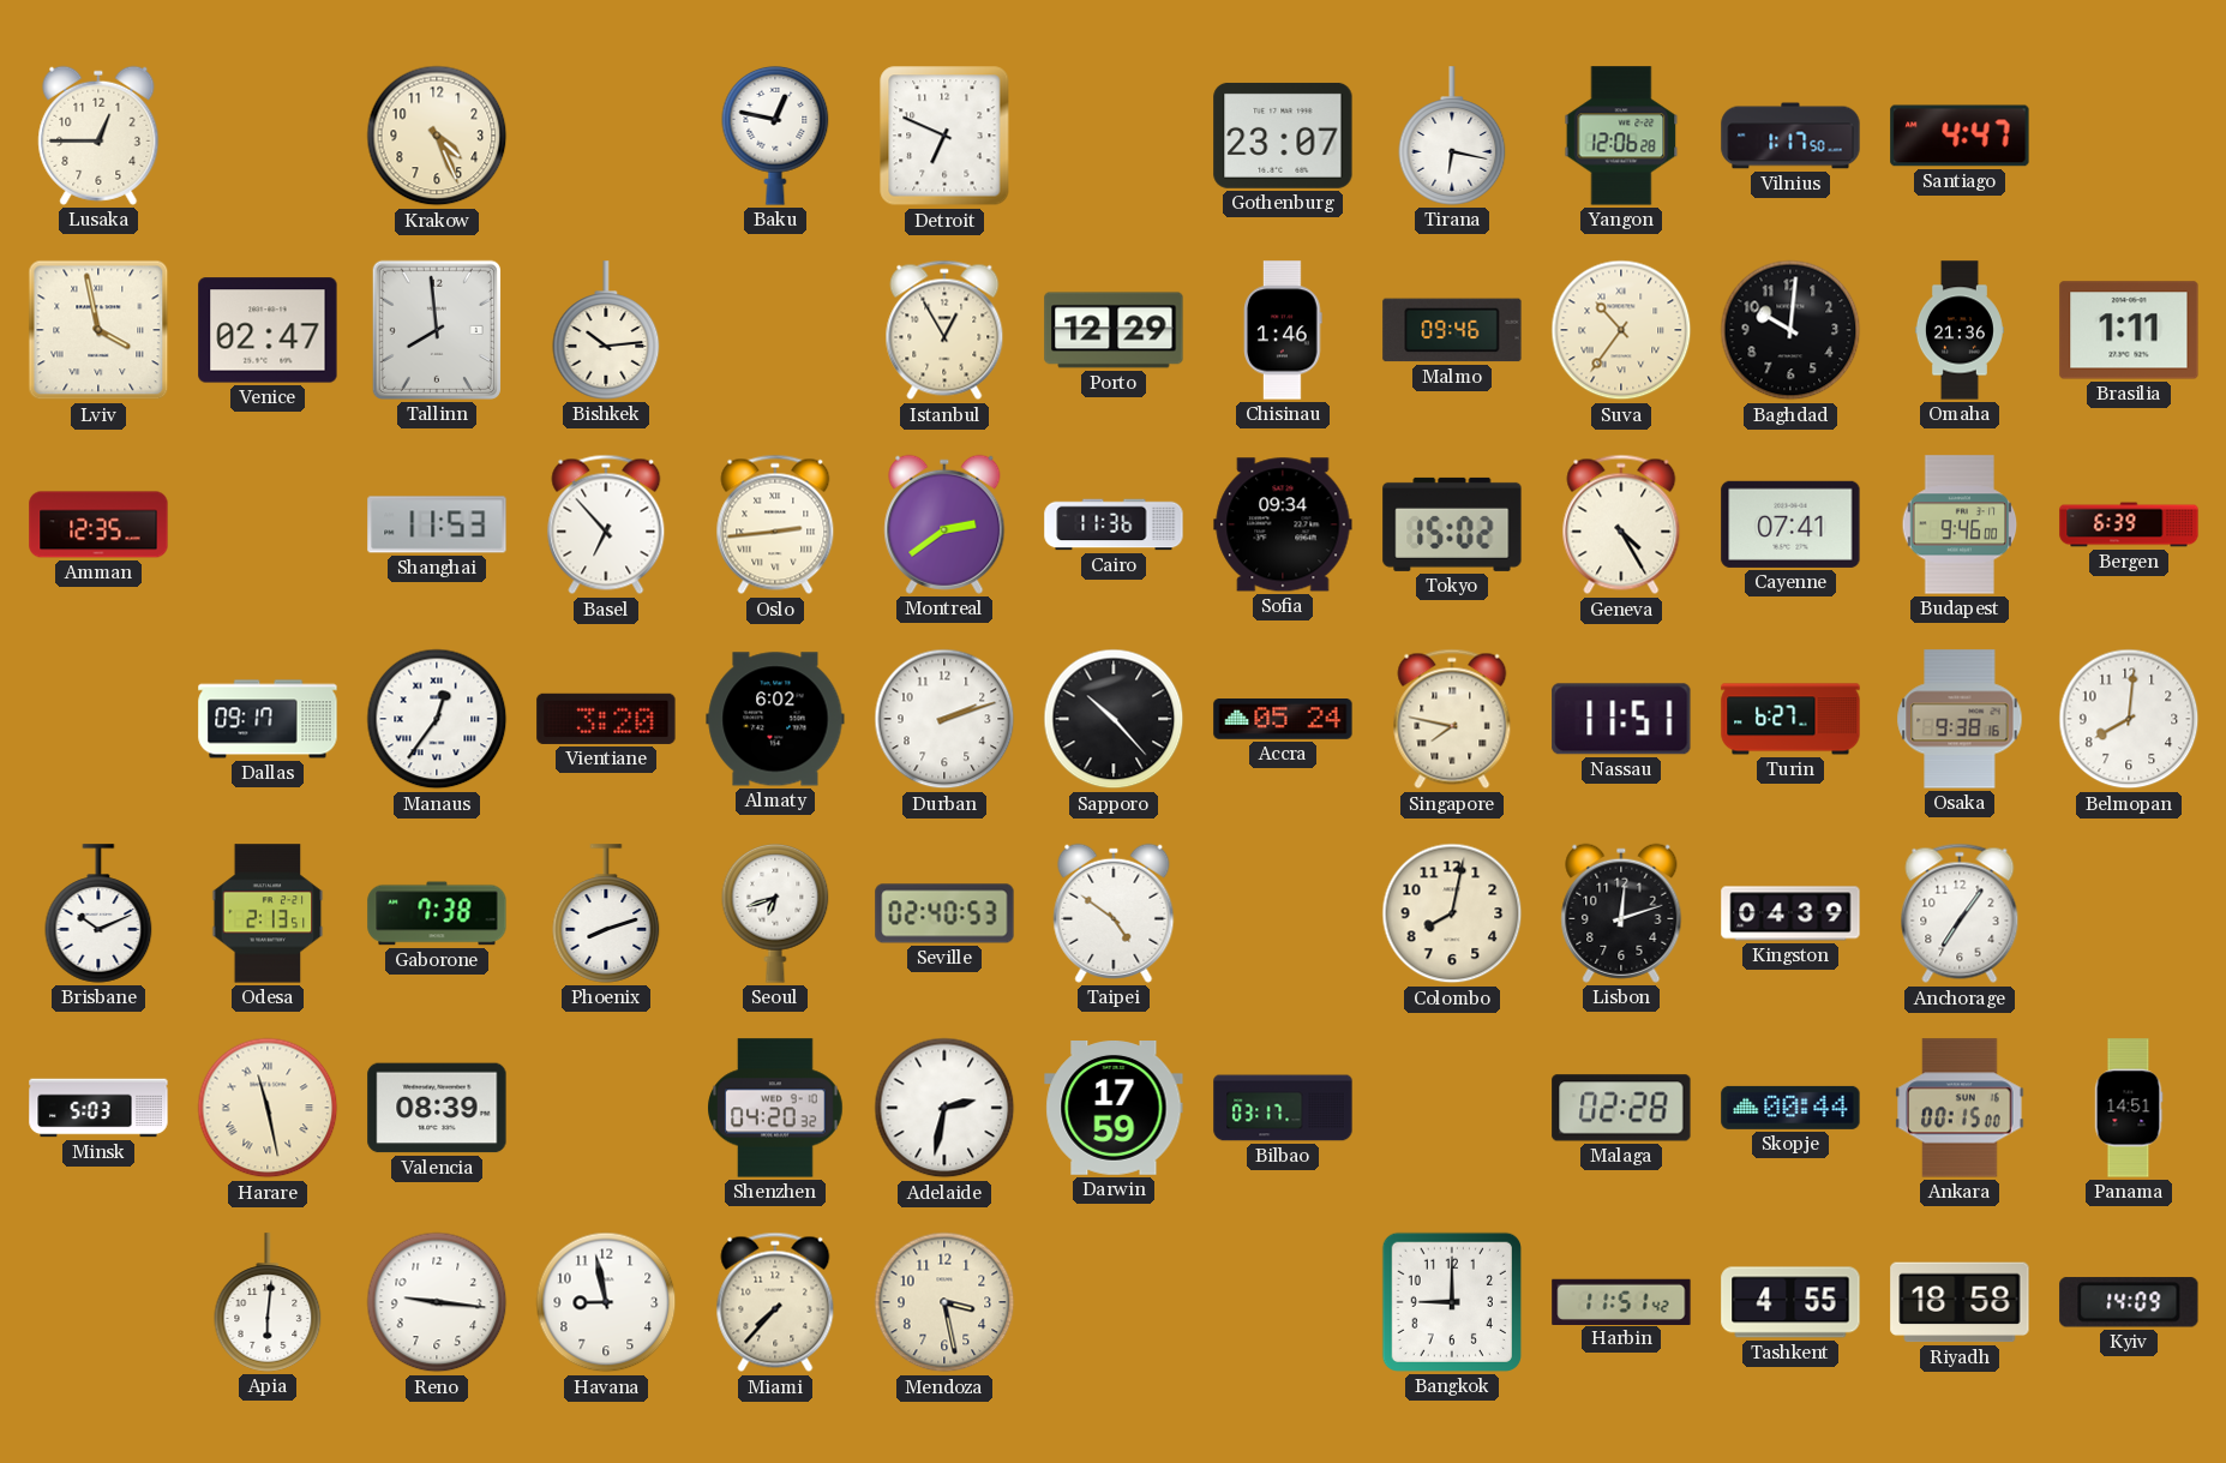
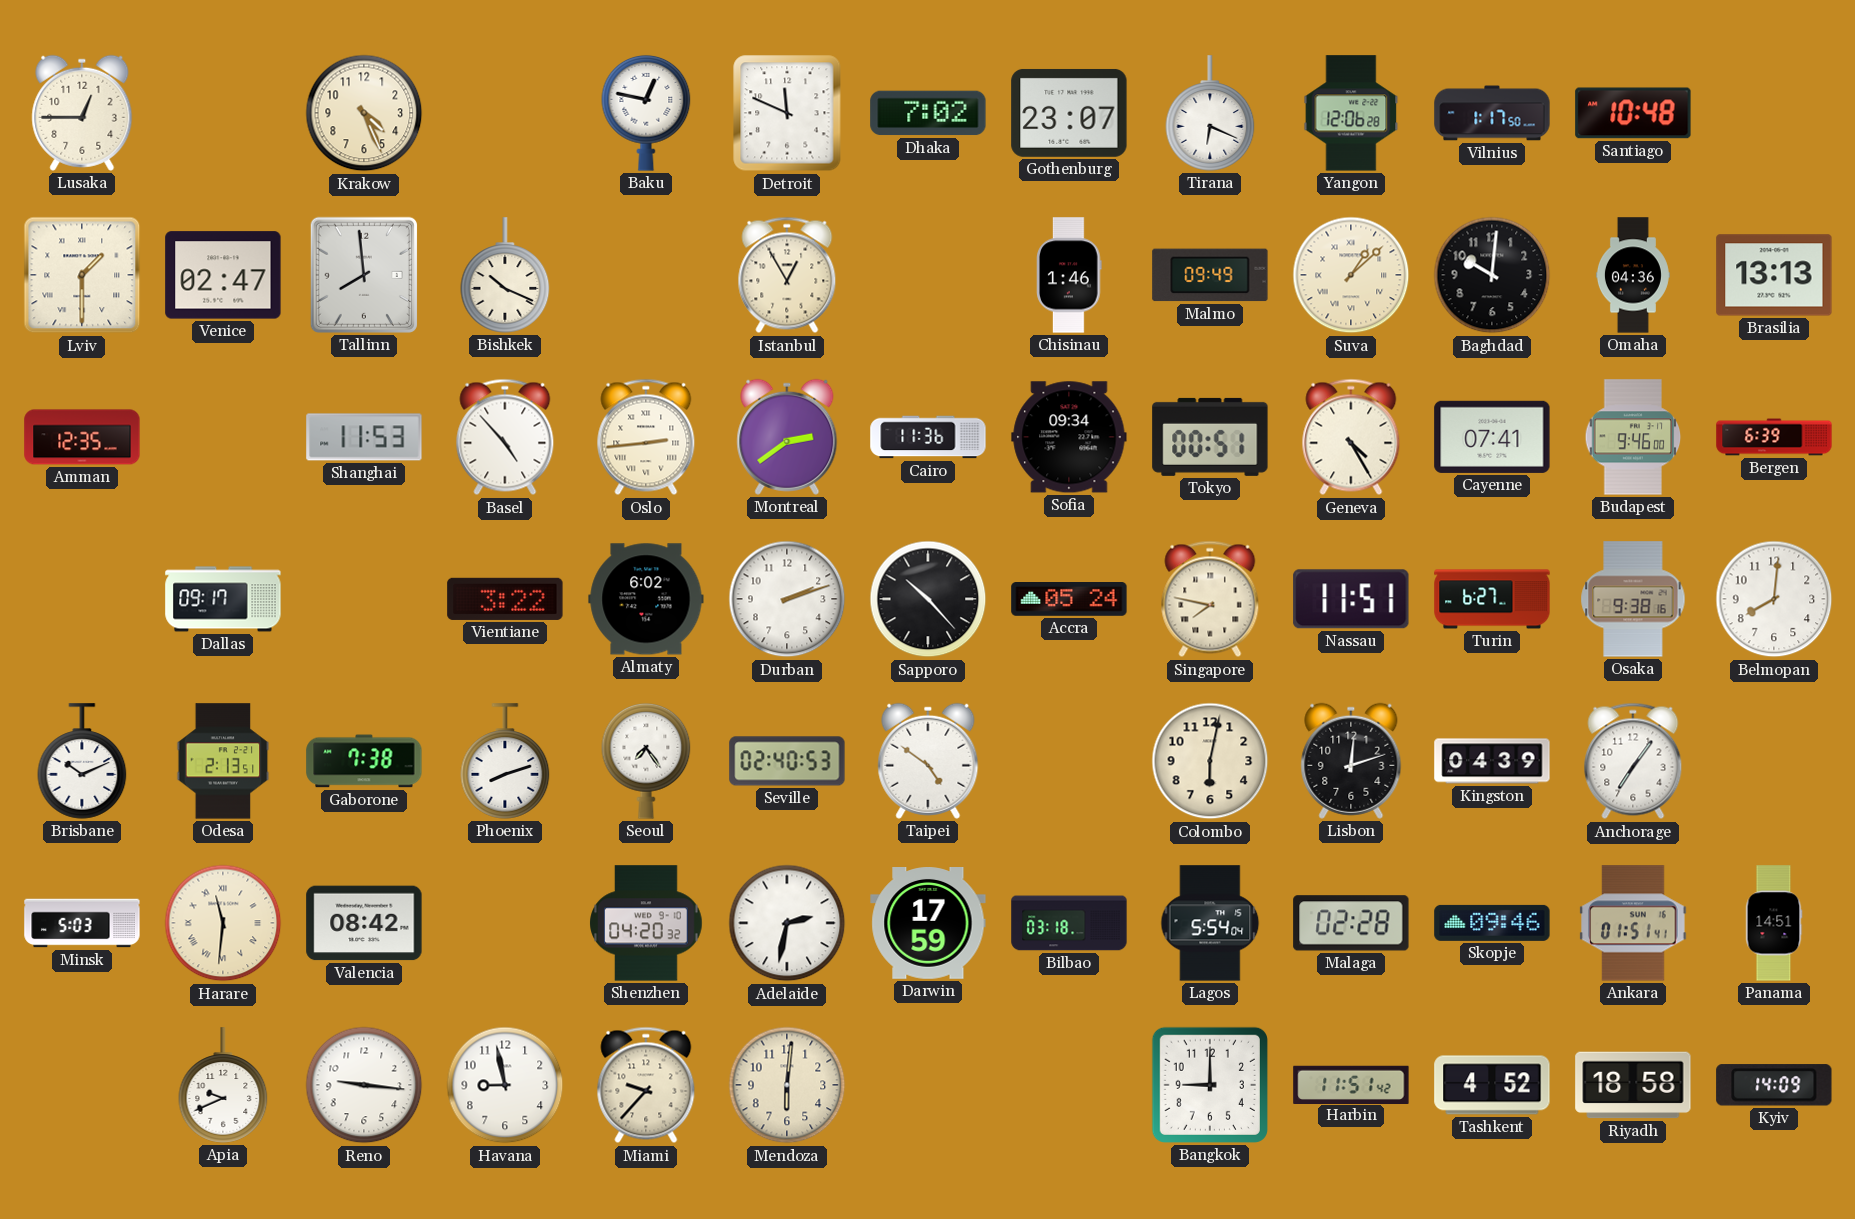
Detroit: 6:49 -> 11:49
Dhaka: none -> 7:02
Tirana: 6:17 -> 6:19
Santiago: 4:47 -> 10:48
Lviv: 3:58 -> 1:30
Bishkek: 10:14 -> 10:19
Porto: 12:29 -> none
Malmo: 09:46 -> 09:49
Suva: 10:36 -> 1:08
Omaha: 21:36 -> 04:36
Brasilia: 1:11 -> 13:13
Basel: 6:53 -> 4:53
Tokyo: 15:02 -> 00:51
Manaus: 12:36 -> none
Vientiane: 3:20 -> 3:22
Seoul: 6:42 -> 7:24
Colombo: 8:02 -> 6:02
Harare: 11:28 -> 11:31
Valencia: 08:39 -> 08:42
Bilbao: 03:17 -> 03:18
Lagos: none -> 5:54
Skopje: 00:44 -> 09:46
Ankara: 00:15 -> 01:51
Apia: 6:01 -> 9:41
Miami: 7:37 -> 9:37
Mendoza: 3:28 -> 6:01
Tashkent: 4:55 -> 4:52
